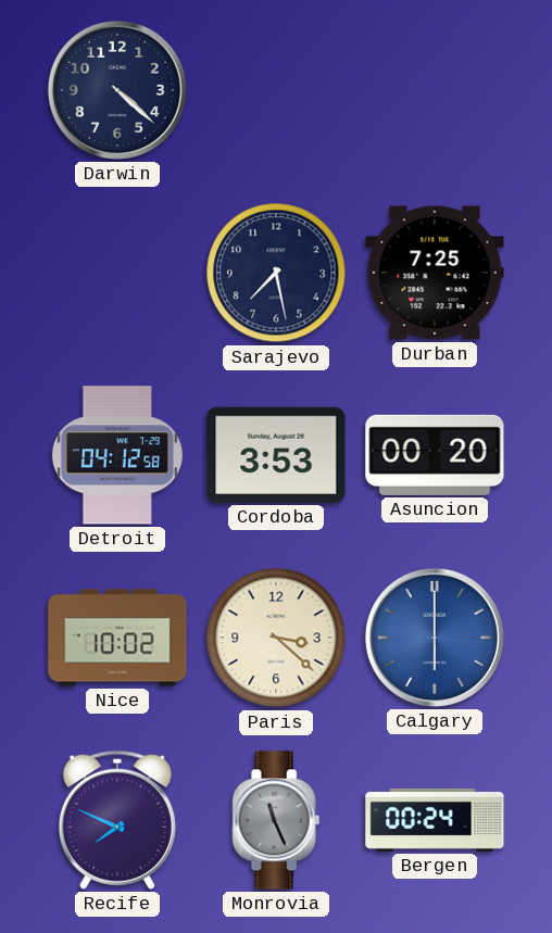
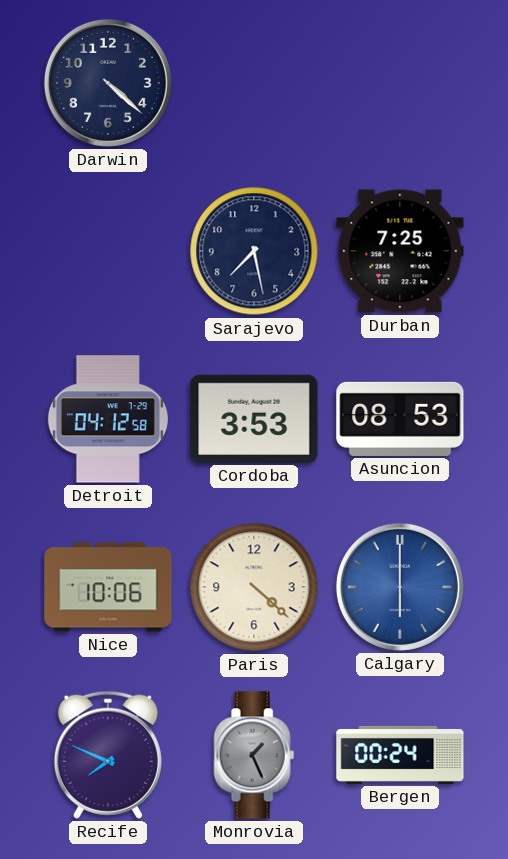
Asuncion: 00:20 -> 08:53
Nice: 10:02 -> 10:06
Paris: 3:22 -> 4:22
Monrovia: 11:26 -> 1:26
